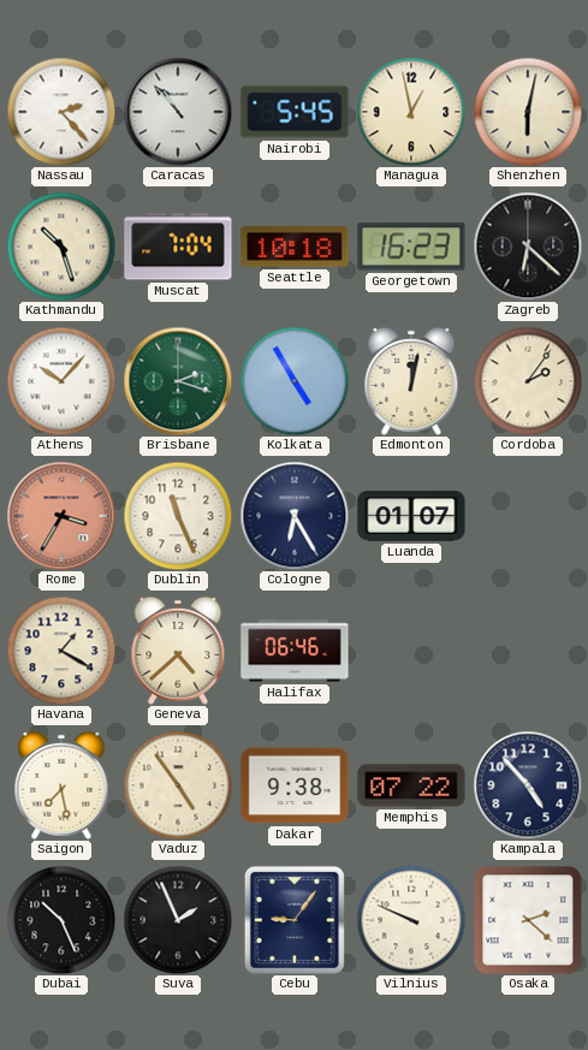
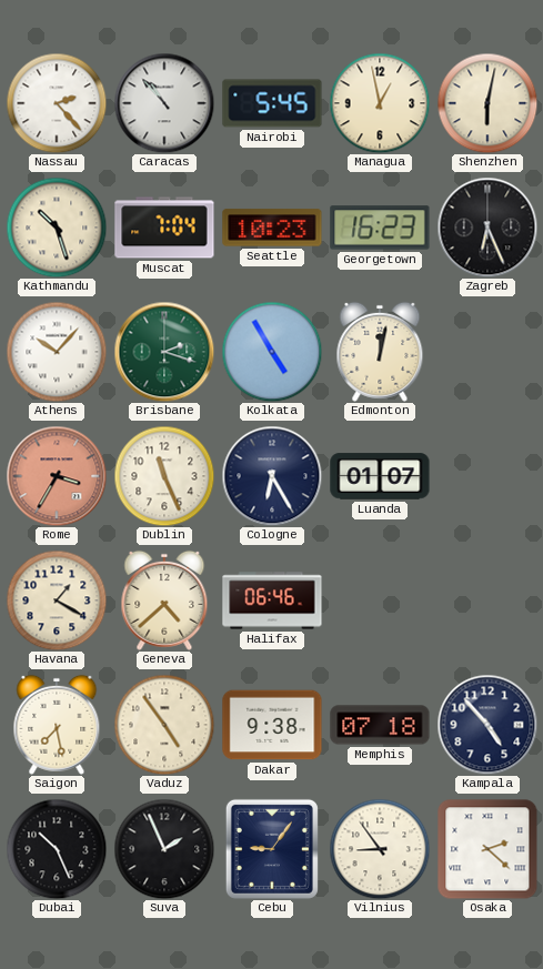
Seattle: 10:18 -> 10:23
Zagreb: 6:22 -> 6:26
Cordoba: 2:06 -> none
Memphis: 07:22 -> 07:18
Vilnius: 9:49 -> 8:54
